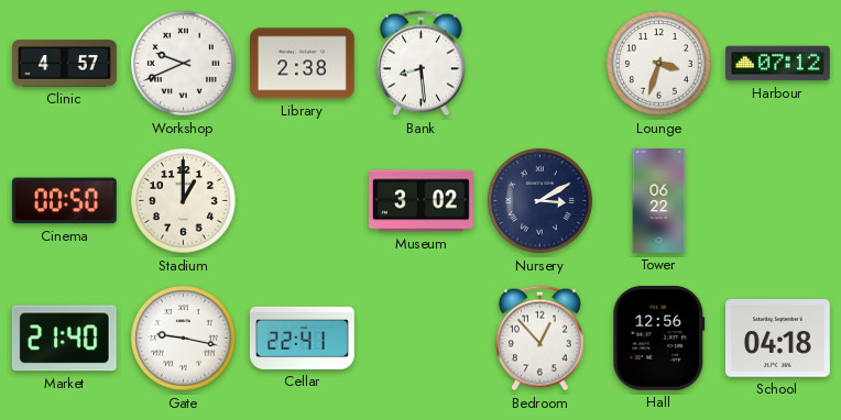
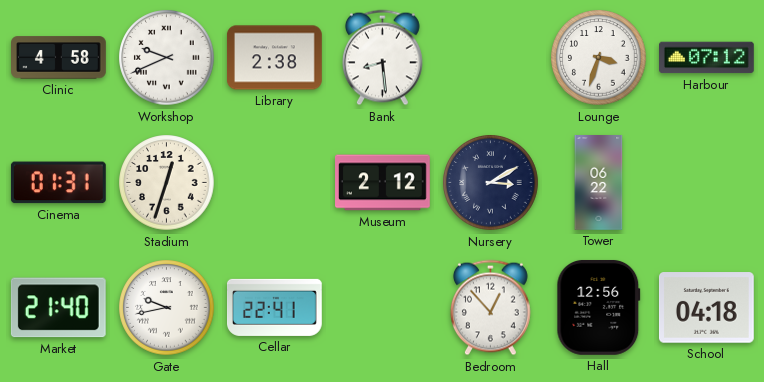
Clinic: 4:57 -> 4:58
Cinema: 00:50 -> 01:31
Stadium: 1:00 -> 12:33
Museum: 3:02 -> 2:12
Gate: 9:17 -> 9:43
